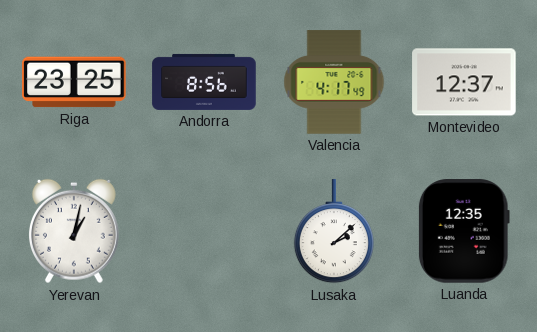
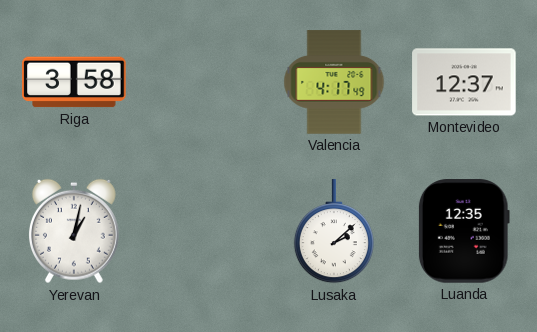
Riga: 23:25 -> 3:58
Andorra: 8:56 -> none
